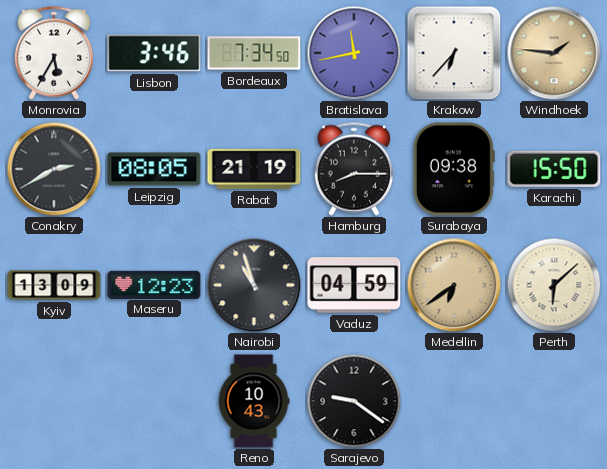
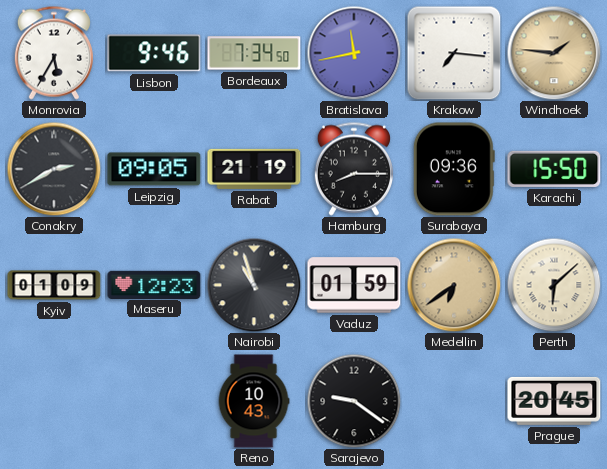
Lisbon: 3:46 -> 9:46
Krakow: 6:37 -> 7:16
Leipzig: 08:05 -> 09:05
Surabaya: 09:38 -> 09:36
Kyiv: 13:09 -> 01:09
Vaduz: 04:59 -> 01:59
Prague: none -> 20:45
